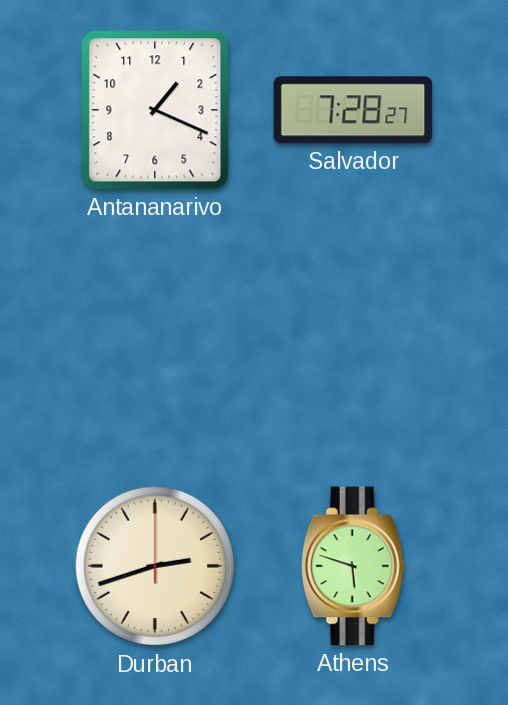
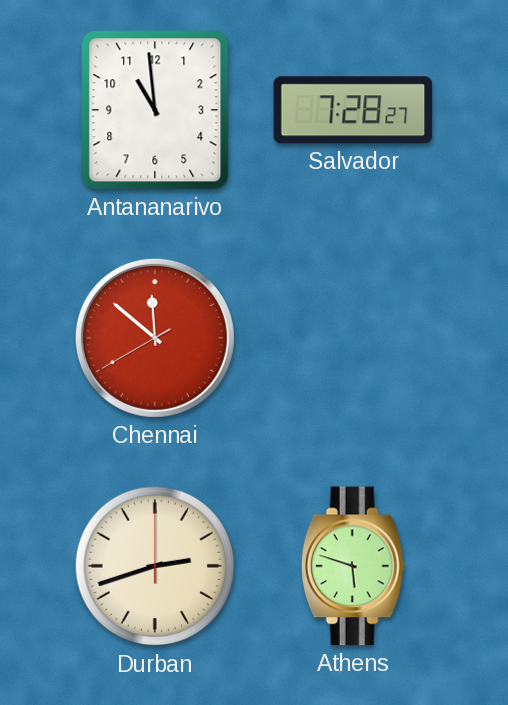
Antananarivo: 1:19 -> 10:59
Chennai: none -> 11:51
